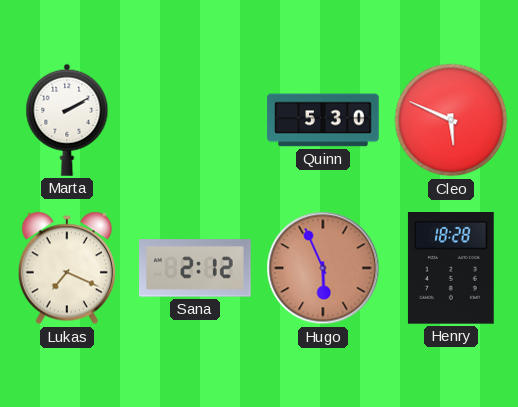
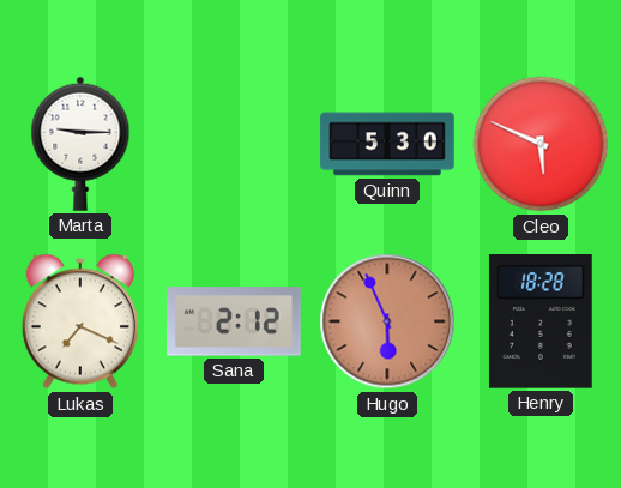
Marta: 2:10 -> 9:15
